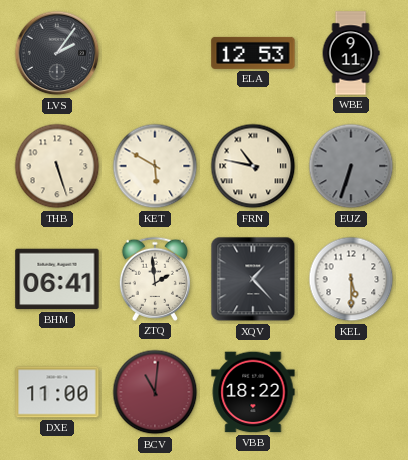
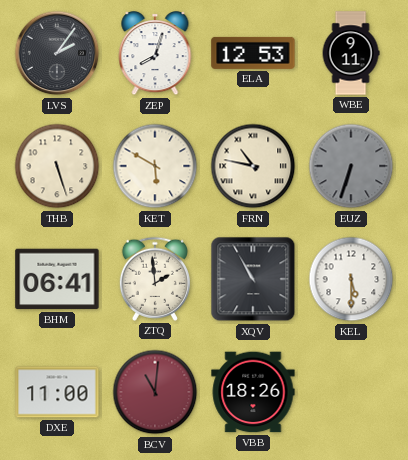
ZEP: none -> 8:03
XQV: 1:23 -> 10:55
VBB: 18:22 -> 18:26
